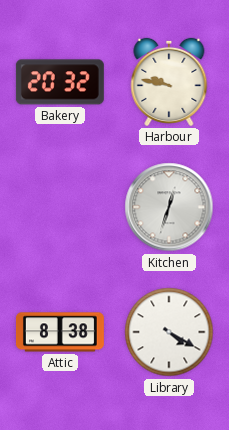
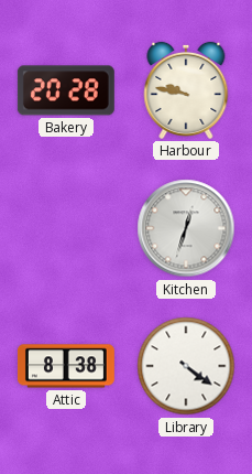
Bakery: 20:32 -> 20:28
Library: 4:20 -> 4:21
